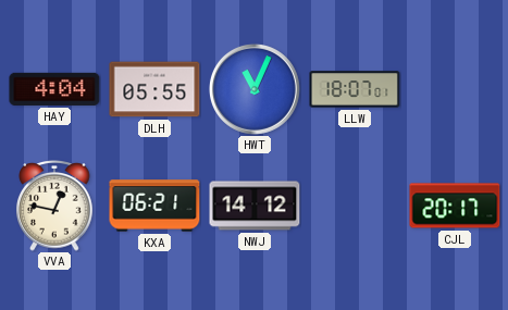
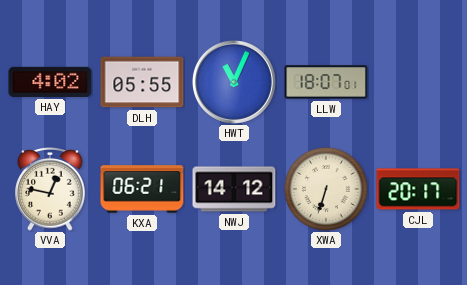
HAY: 4:04 -> 4:02
XWA: none -> 6:33
